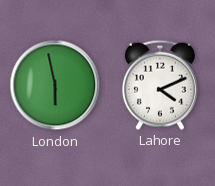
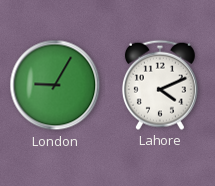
London: 5:58 -> 9:05
